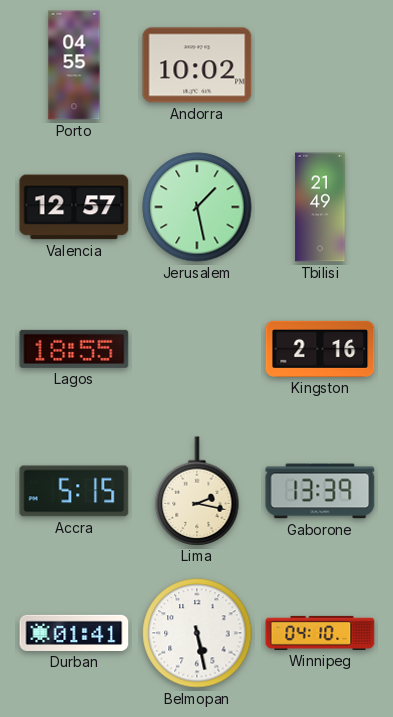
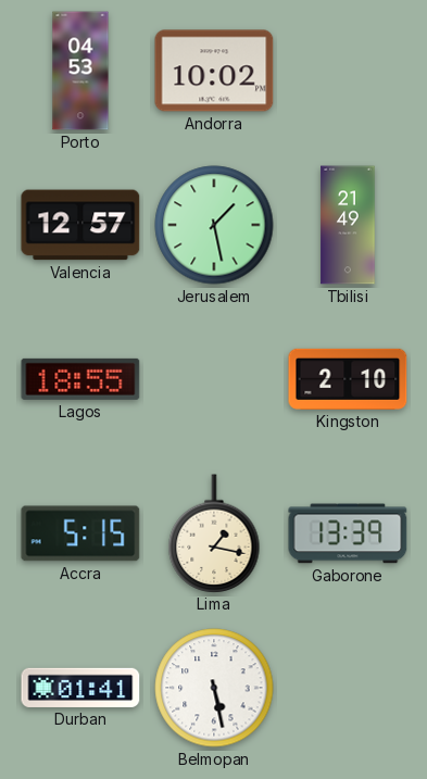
Porto: 04:55 -> 04:53
Kingston: 2:16 -> 2:10
Lima: 2:17 -> 1:17
Winnipeg: 04:10 -> none
